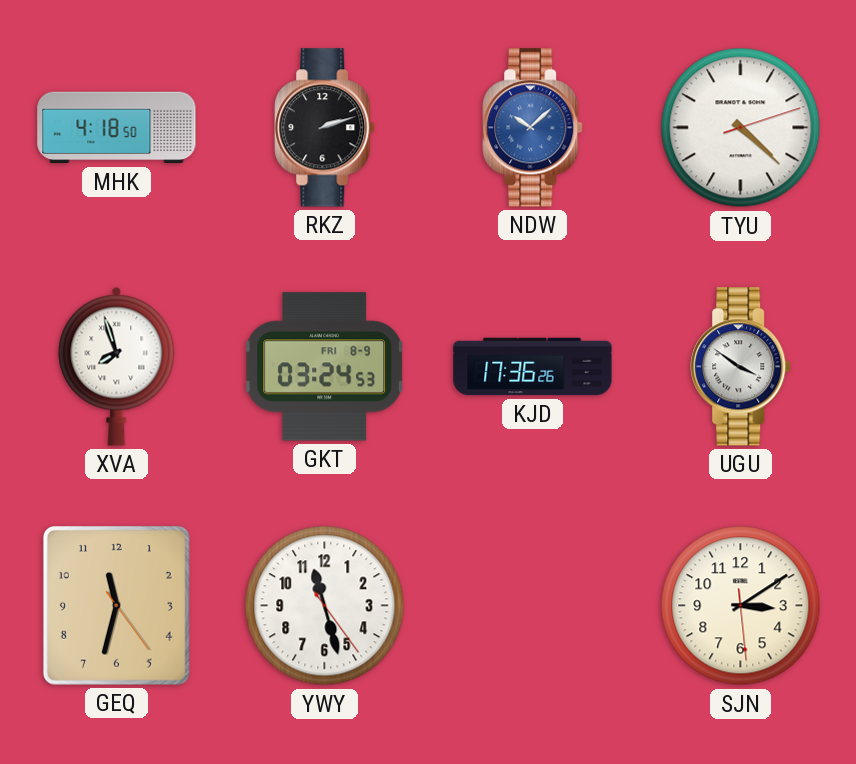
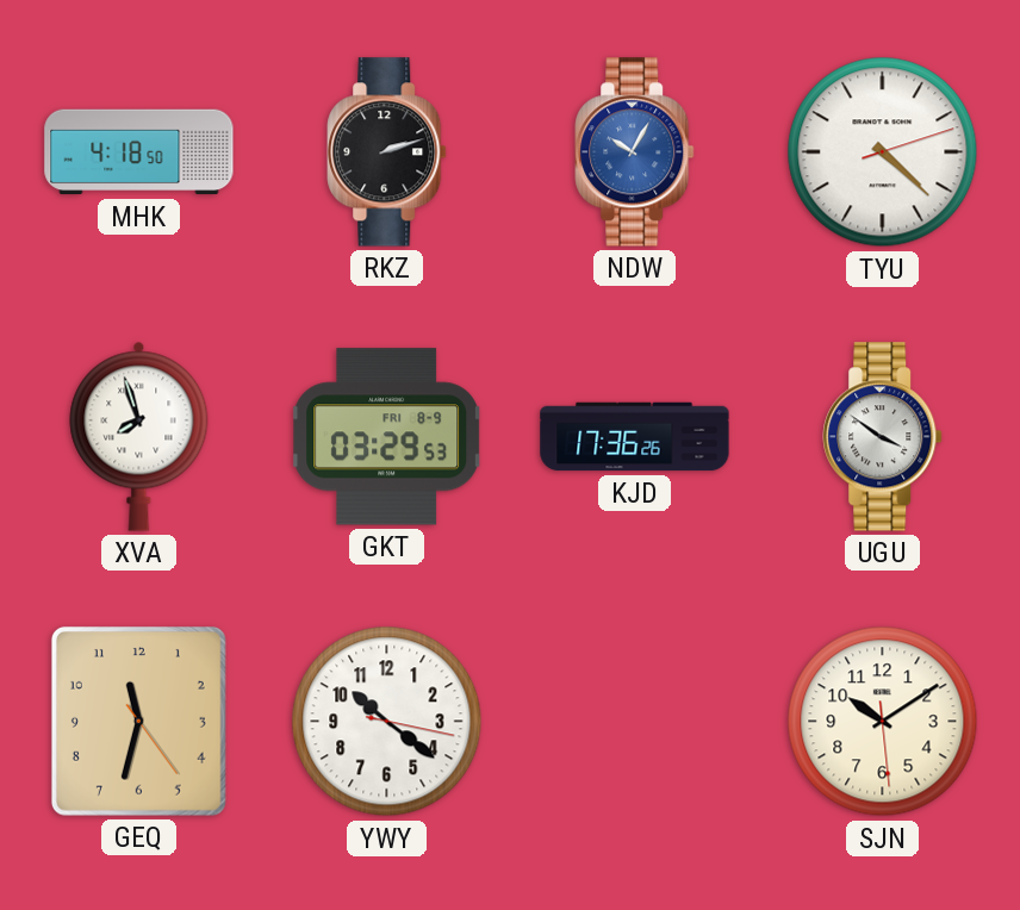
NDW: 10:08 -> 10:05
GKT: 03:24 -> 03:29
YWY: 11:27 -> 10:21
SJN: 3:09 -> 10:09
